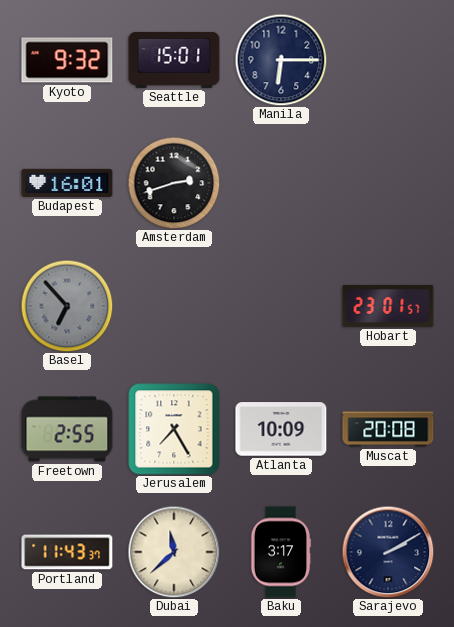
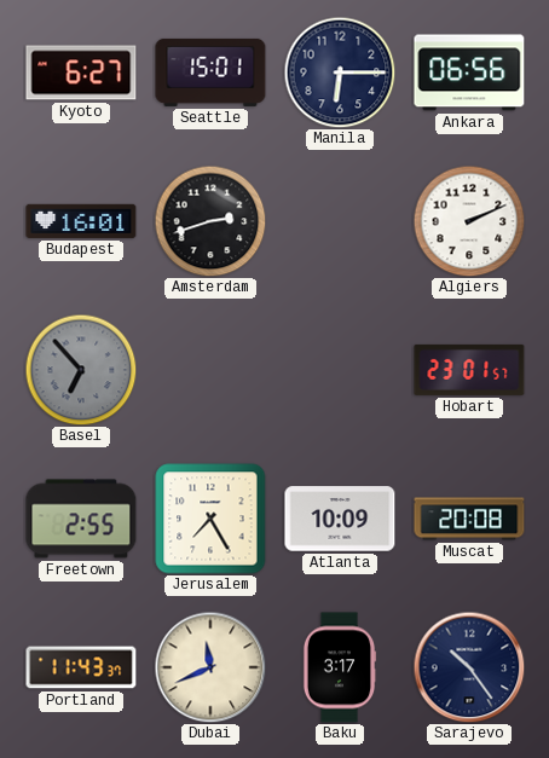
Kyoto: 9:32 -> 6:27
Ankara: none -> 06:56
Algiers: none -> 2:11
Dubai: 11:38 -> 11:41
Sarajevo: 2:10 -> 10:24
